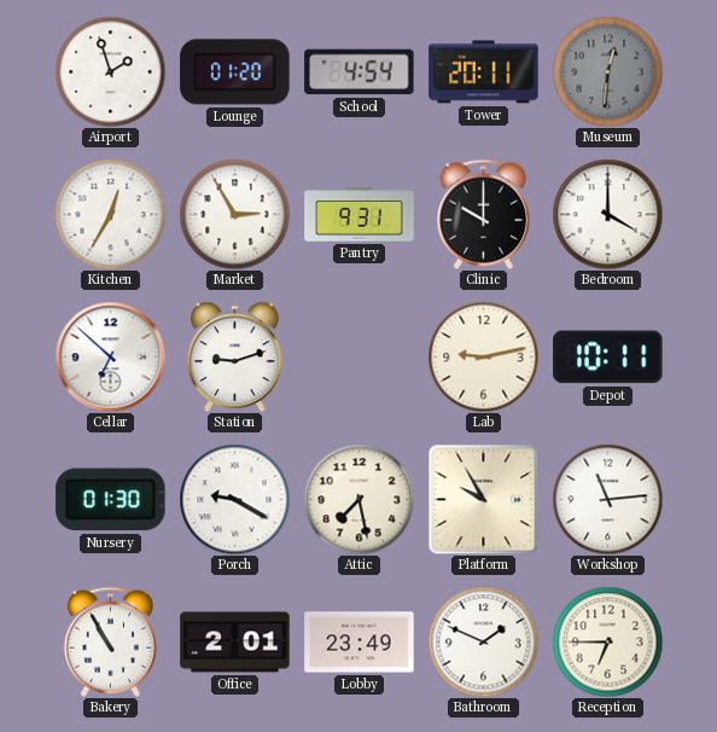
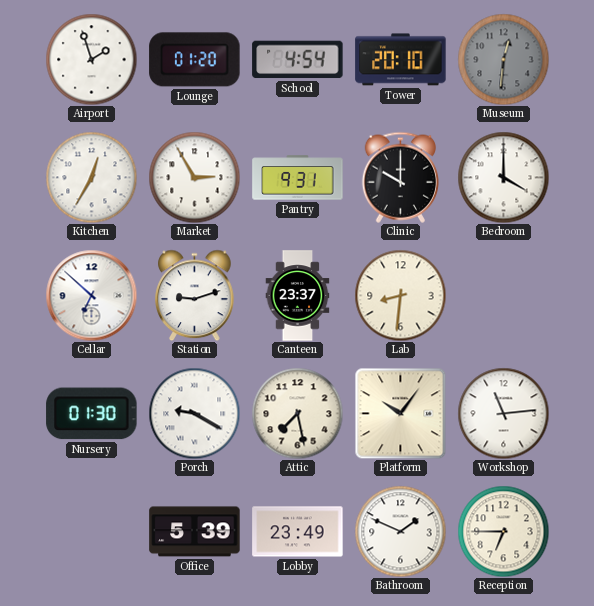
Tower: 20:11 -> 20:10
Canteen: none -> 23:37
Lab: 9:13 -> 8:31
Depot: 10:11 -> none
Platform: 9:55 -> 10:06
Bakery: 10:55 -> none
Office: 2:01 -> 5:39
